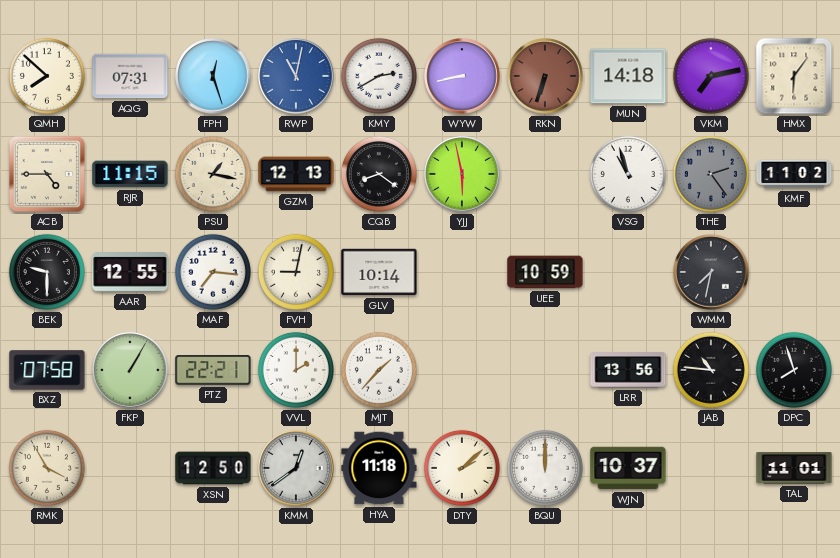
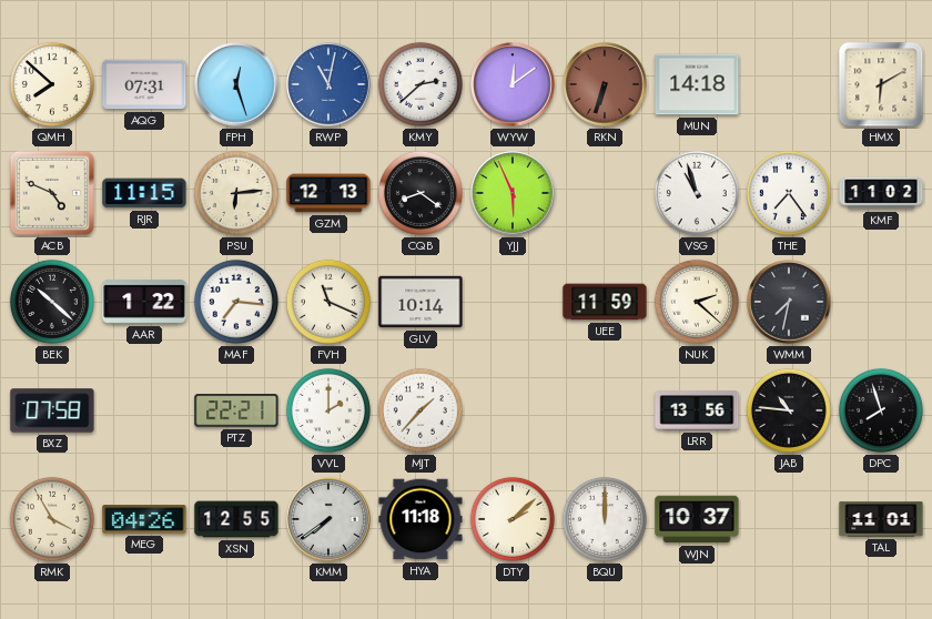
KMY: 2:40 -> 2:38
WYW: 8:43 -> 12:09
VKM: 7:13 -> none
HMX: 6:06 -> 6:10
ACB: 4:45 -> 4:49
PSU: 1:17 -> 6:14
YJJ: 5:58 -> 5:56
THE: 2:24 -> 7:24
THE dial: grey -> white
BEK: 9:30 -> 10:22
AAR: 12:55 -> 1:22
FVH: 9:02 -> 11:19
UEE: 10:59 -> 11:59
NUK: none -> 2:22
FKP: 1:05 -> none
MEG: none -> 04:26
XSN: 12:50 -> 12:55
KMM: 12:39 -> 7:39
